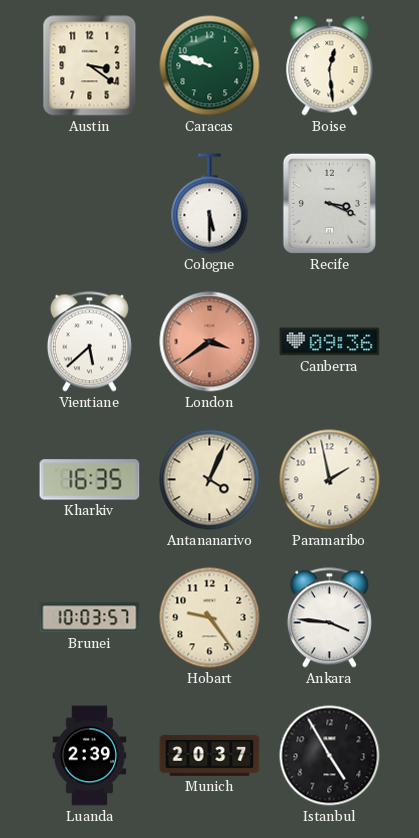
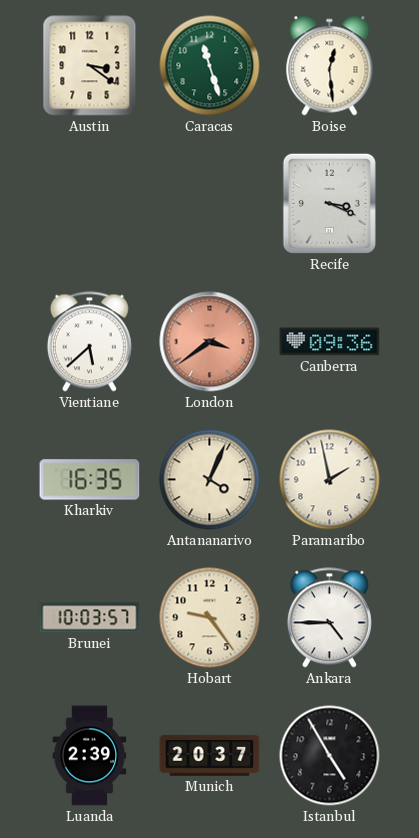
Caracas: 9:48 -> 11:27
Cologne: 5:30 -> none
Ankara: 3:46 -> 4:45
